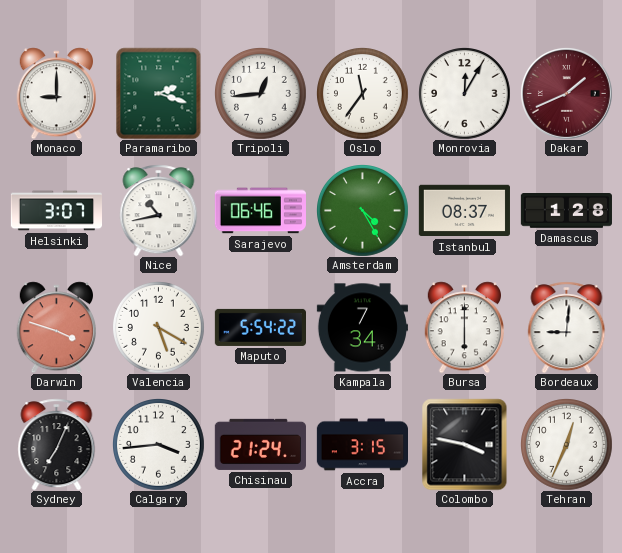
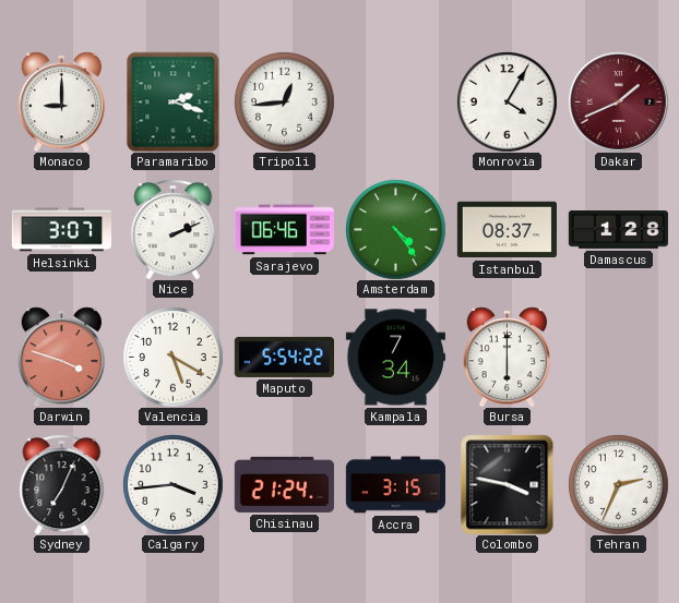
Oslo: 11:36 -> none
Monrovia: 12:05 -> 4:05
Nice: 10:43 -> 2:11
Amsterdam: 4:25 -> 4:24
Bordeaux: 9:01 -> none
Tehran: 12:34 -> 2:34
